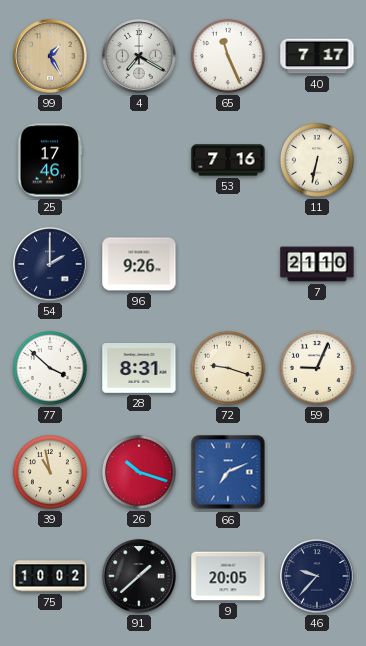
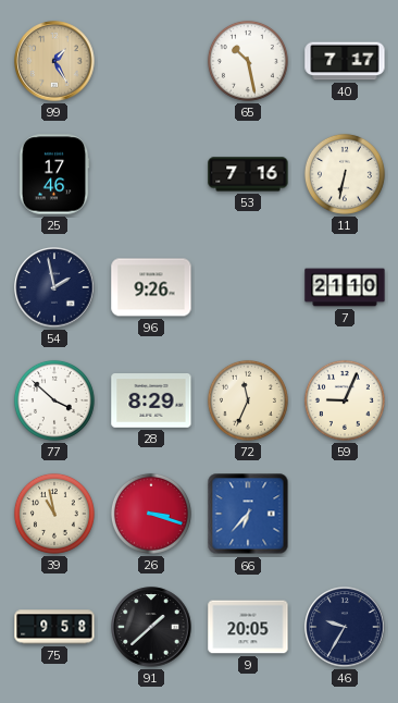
4: 7:20 -> none
65: 11:26 -> 10:28
54: 2:00 -> 1:58
28: 8:31 -> 8:29
72: 9:18 -> 11:34
26: 10:18 -> 3:18
66: 7:11 -> 6:37
75: 10:02 -> 9:58
46: 9:37 -> 9:35
